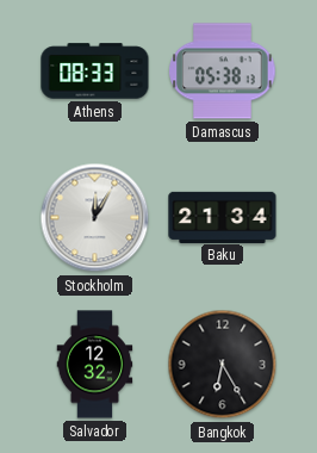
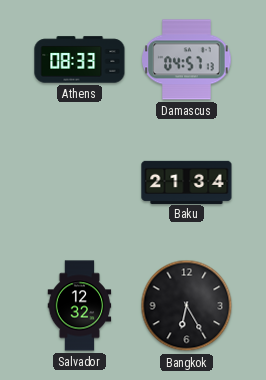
Damascus: 05:38 -> 04:57
Stockholm: 12:05 -> none
